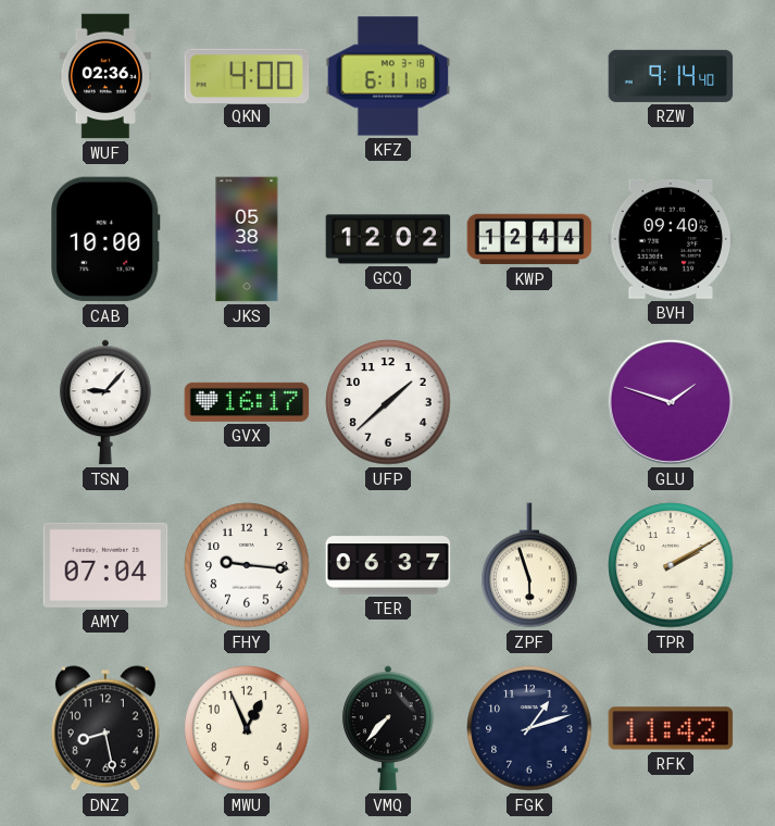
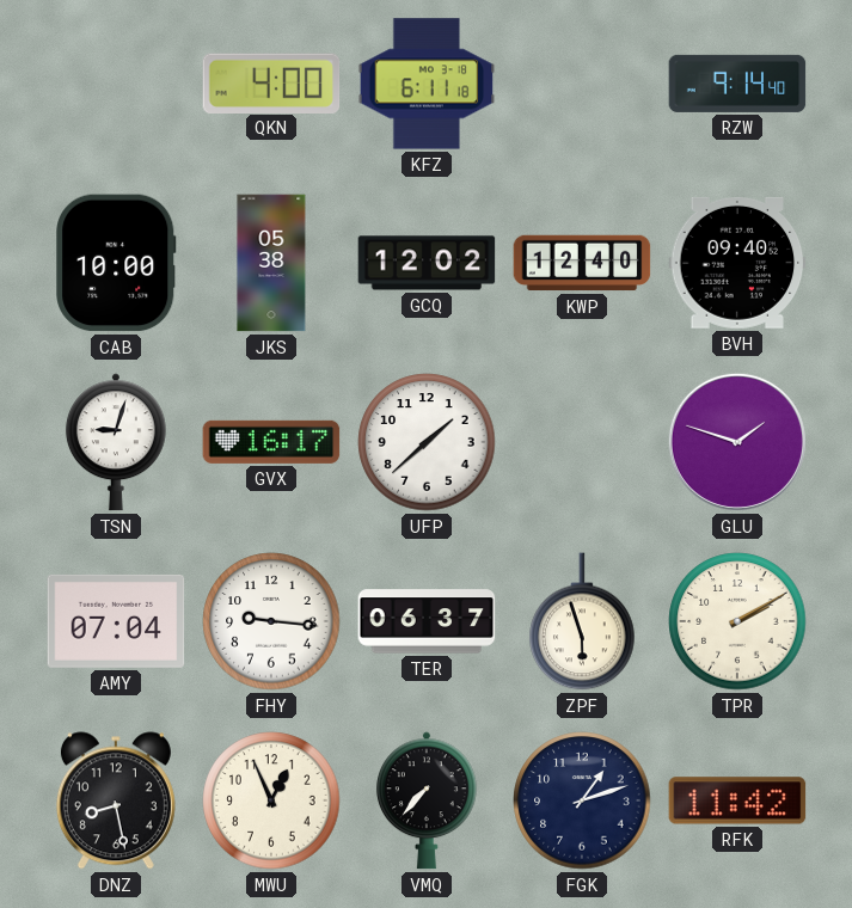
WUF: 02:36 -> none
KWP: 12:44 -> 12:40
TSN: 9:07 -> 9:03
